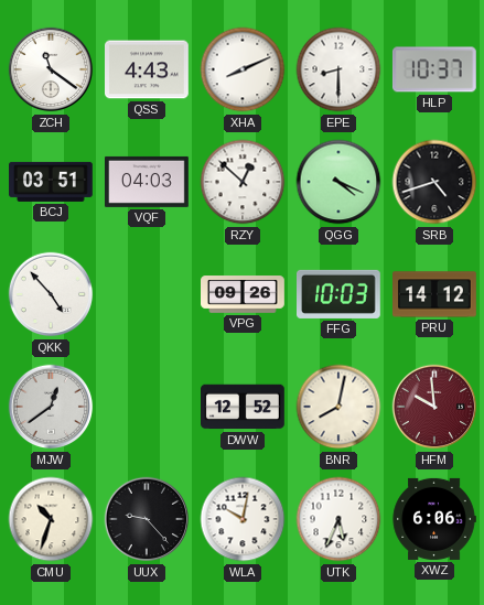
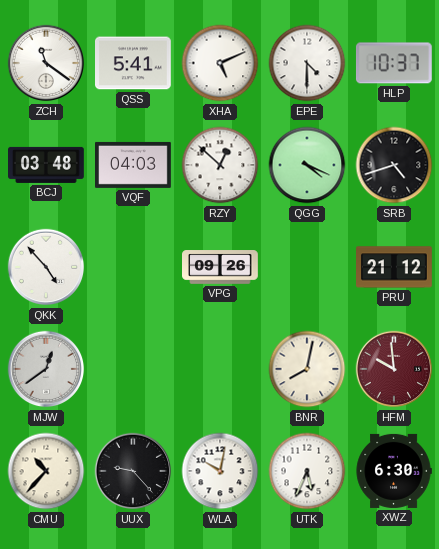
QSS: 4:43 -> 5:41
XHA: 8:11 -> 5:11
EPE: 8:30 -> 4:30
BCJ: 03:51 -> 03:48
FFG: 10:03 -> none
PRU: 14:12 -> 21:12
DWW: 12:52 -> none
CMU: 10:33 -> 10:37
XWZ: 6:06 -> 6:30
